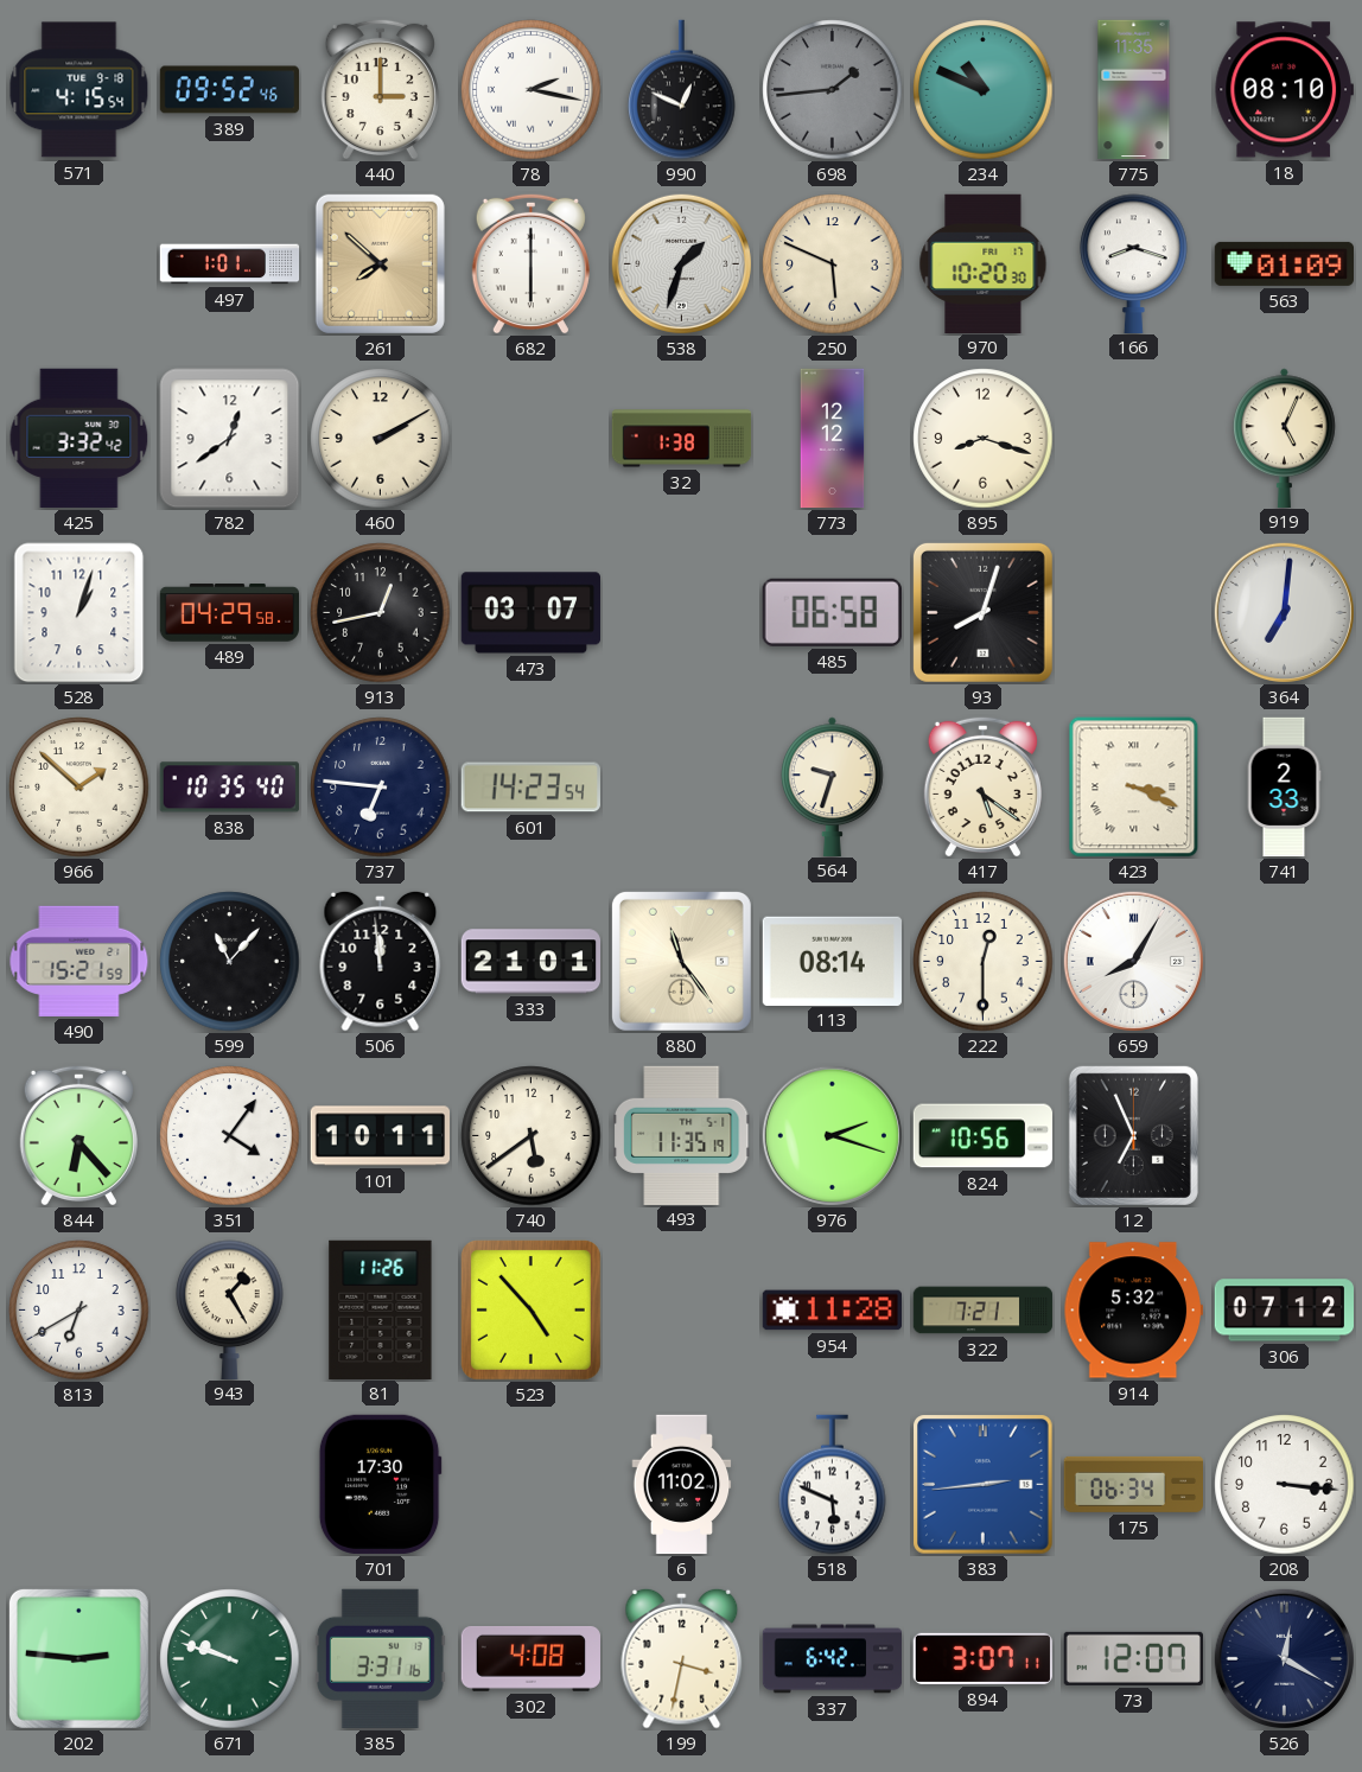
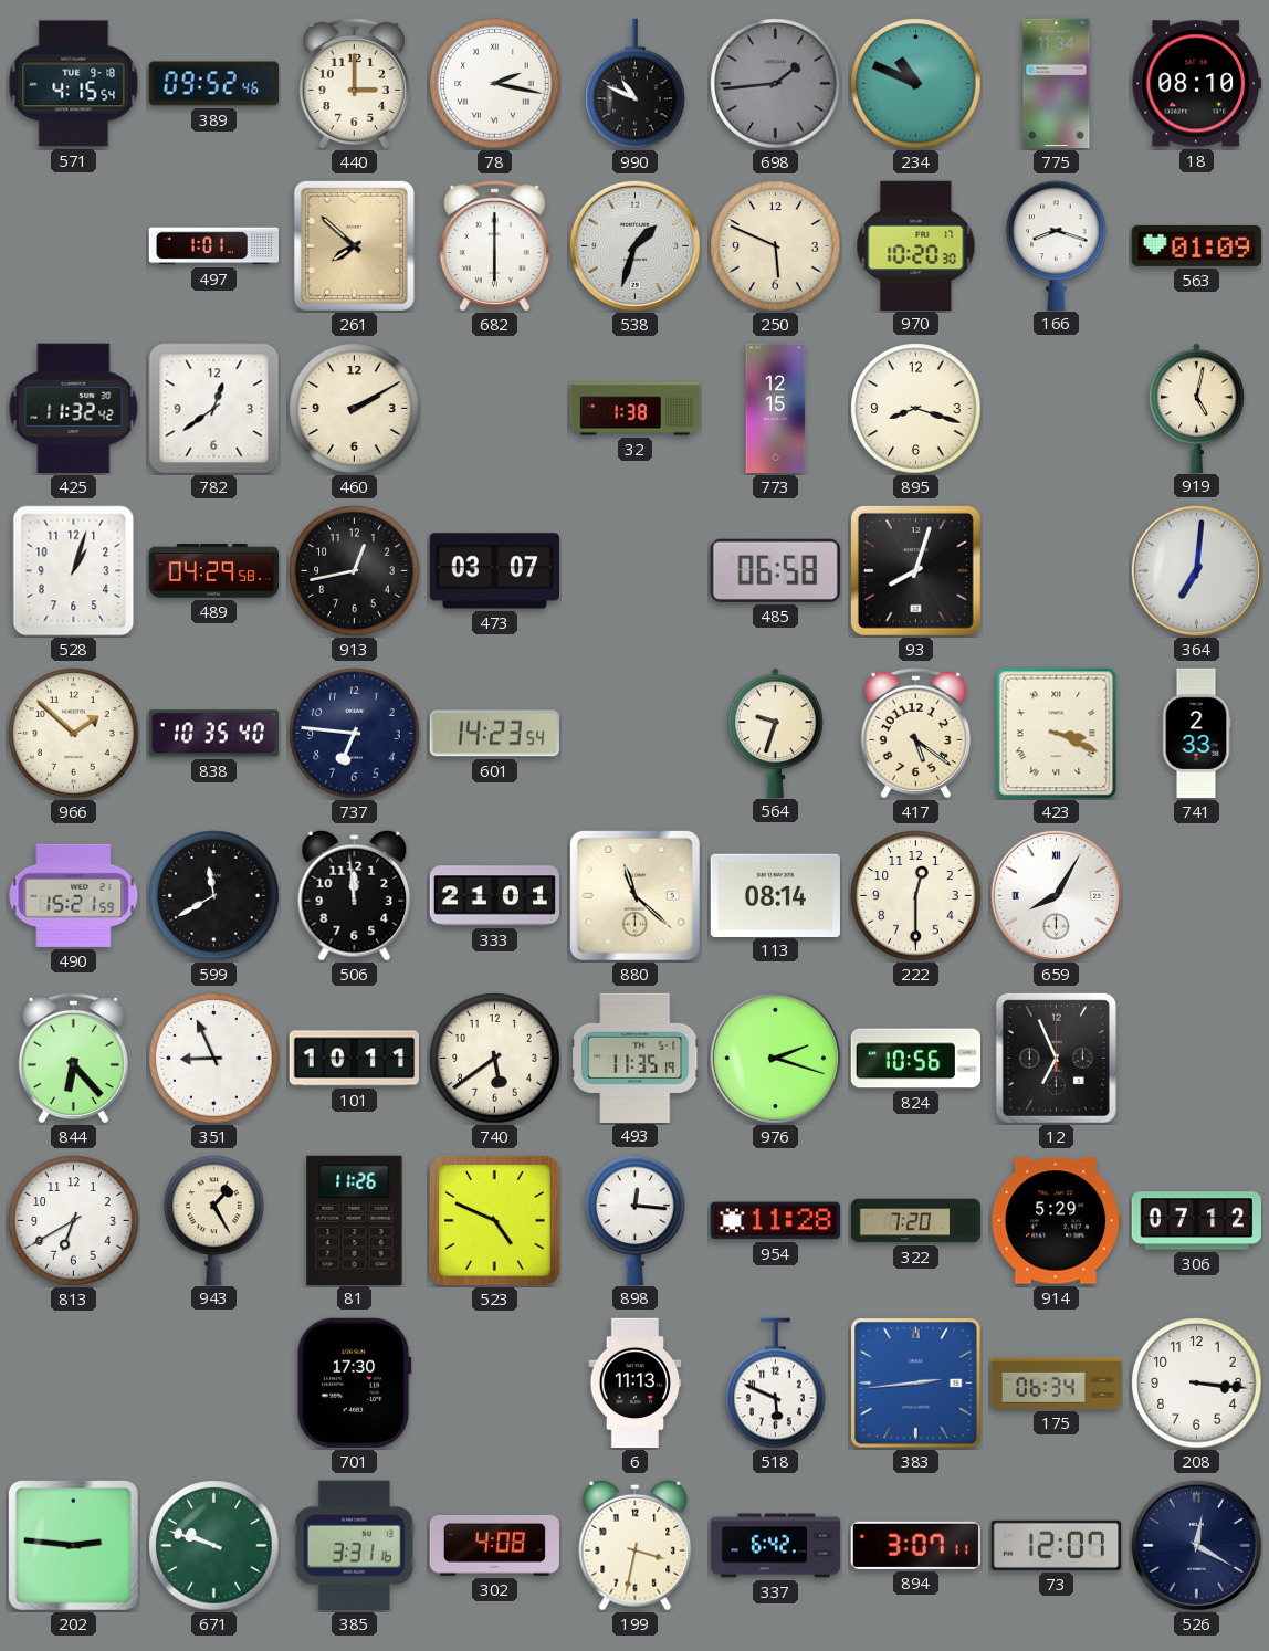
990: 12:49 -> 10:49
775: 11:35 -> 11:34
425: 3:32 -> 11:32
773: 12:12 -> 12:15
919: 5:04 -> 5:02
599: 11:07 -> 11:40
880: 11:24 -> 11:22
351: 4:06 -> 8:56
523: 4:53 -> 4:49
898: none -> 12:16
322: 7:21 -> 7:20
914: 5:32 -> 5:29
6: 11:02 -> 11:13
